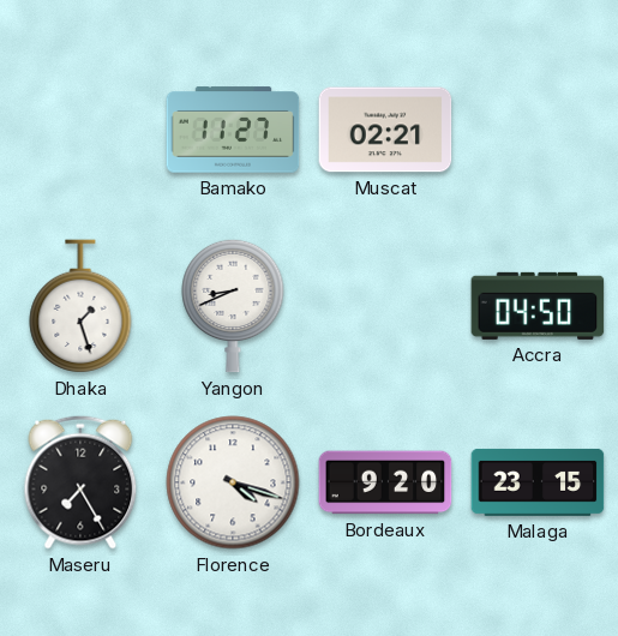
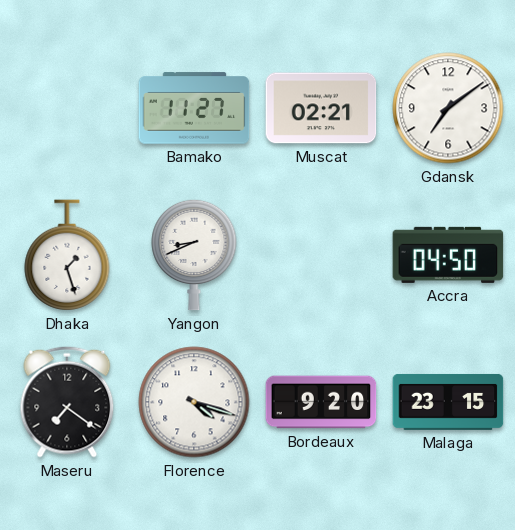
Gdansk: none -> 7:09
Maseru: 7:25 -> 7:21
